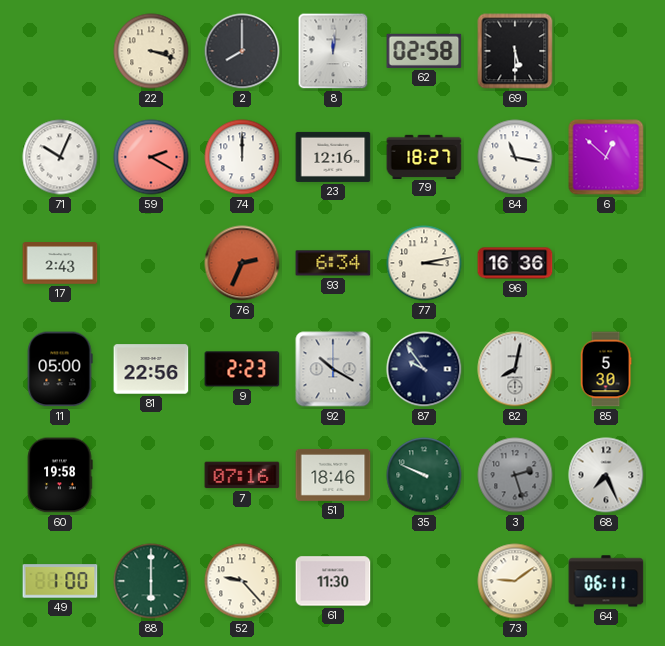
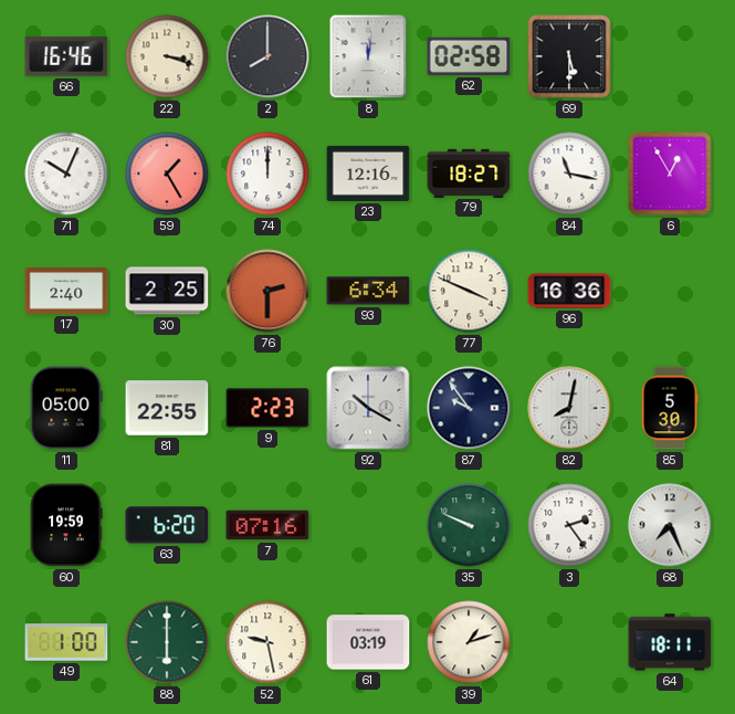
66: none -> 16:46
59: 2:20 -> 1:25
6: 12:52 -> 12:55
17: 2:43 -> 2:40
30: none -> 2:25
76: 2:34 -> 2:30
77: 3:13 -> 3:49
81: 22:56 -> 22:55
60: 19:58 -> 19:59
63: none -> 6:20
51: 18:46 -> none
3: 2:27 -> 2:24
3 dial: grey -> white
52: 9:23 -> 9:28
61: 11:30 -> 03:19
39: none -> 1:12
73: 9:09 -> none
64: 06:11 -> 18:11
